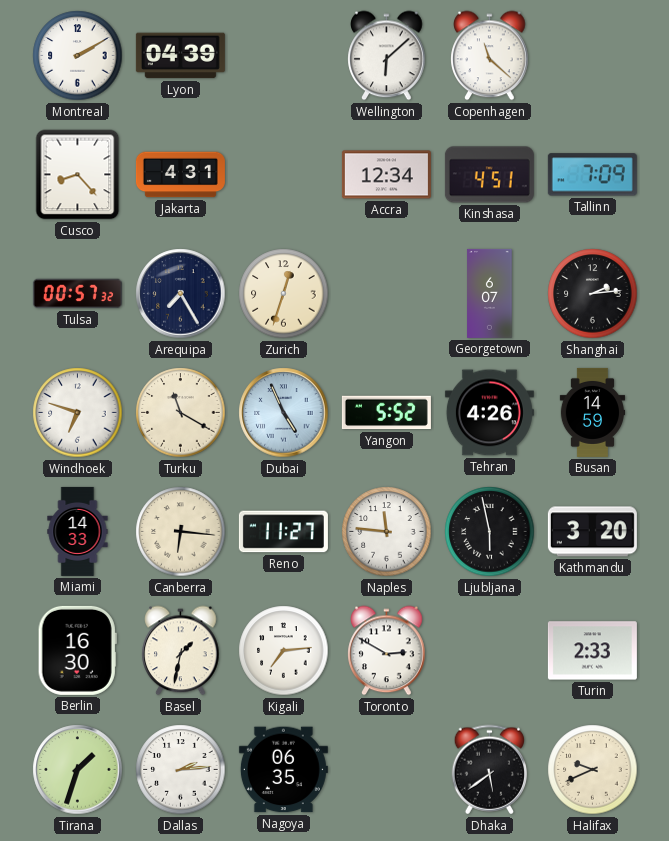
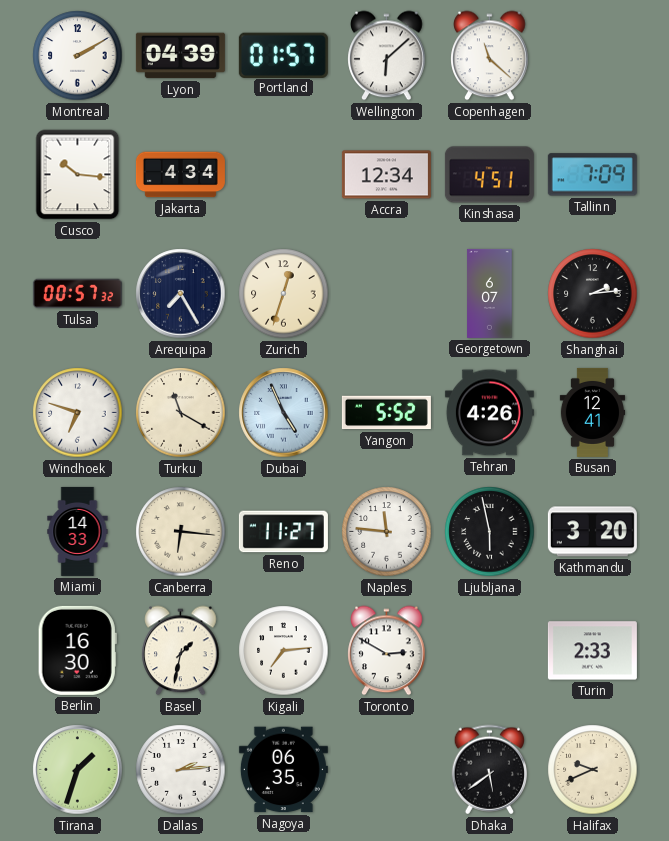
Portland: none -> 01:57
Cusco: 8:23 -> 10:16
Jakarta: 4:31 -> 4:34
Busan: 14:59 -> 12:41
